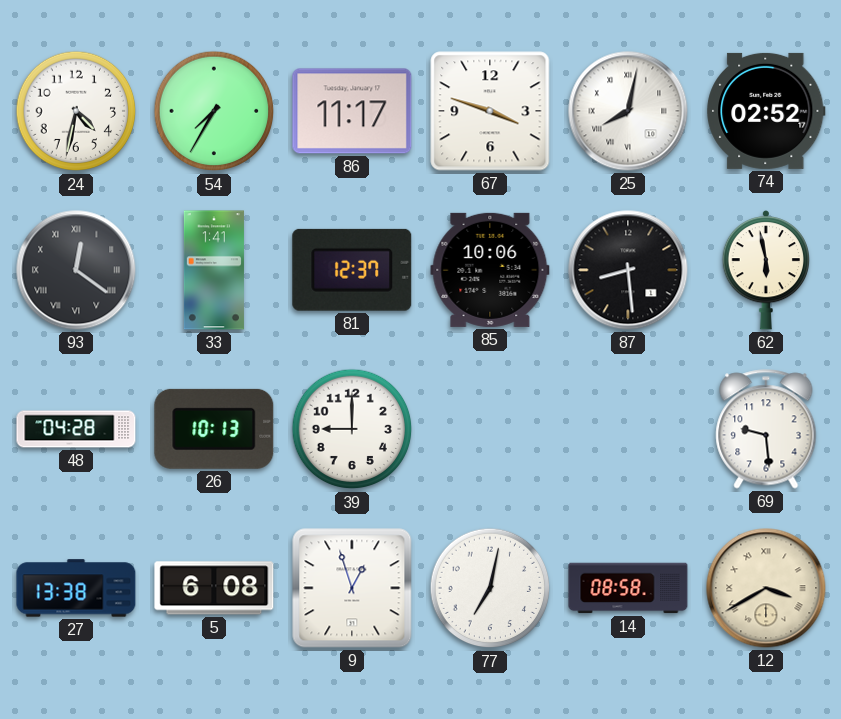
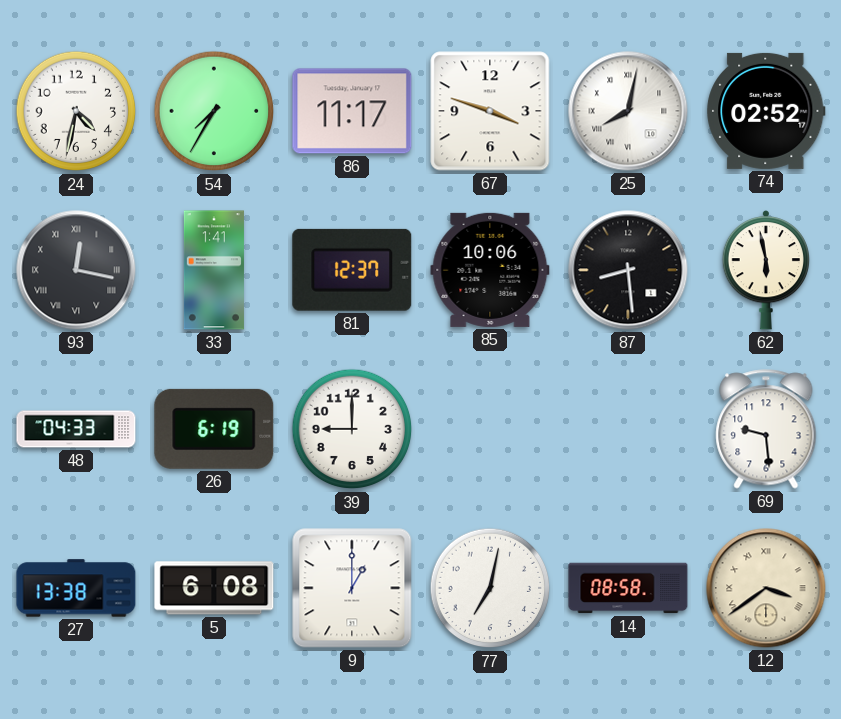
93: 12:21 -> 12:17
48: 04:28 -> 04:33
26: 10:13 -> 6:19
9: 12:57 -> 1:00
12: 3:40 -> 3:39
